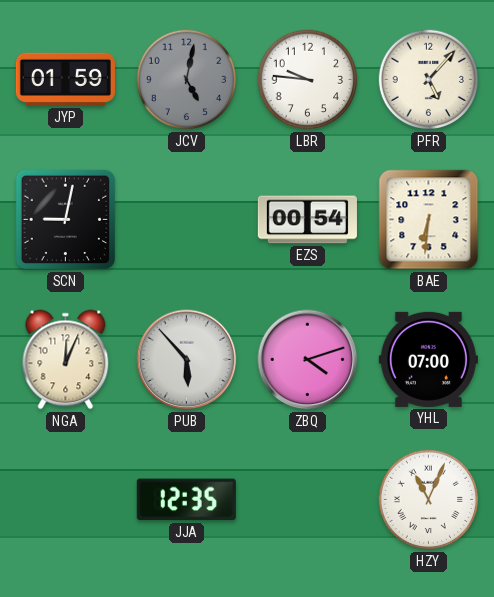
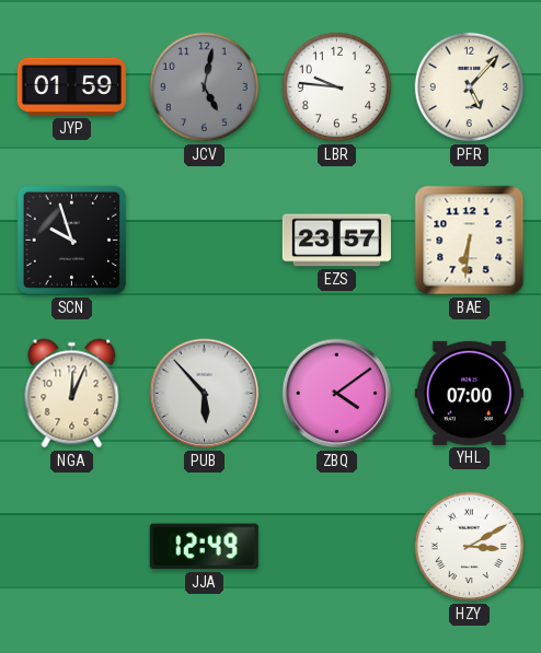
SCN: 9:02 -> 9:57
EZS: 00:54 -> 23:57
ZBQ: 4:12 -> 4:09
JJA: 12:35 -> 12:49
HZY: 11:04 -> 3:10
